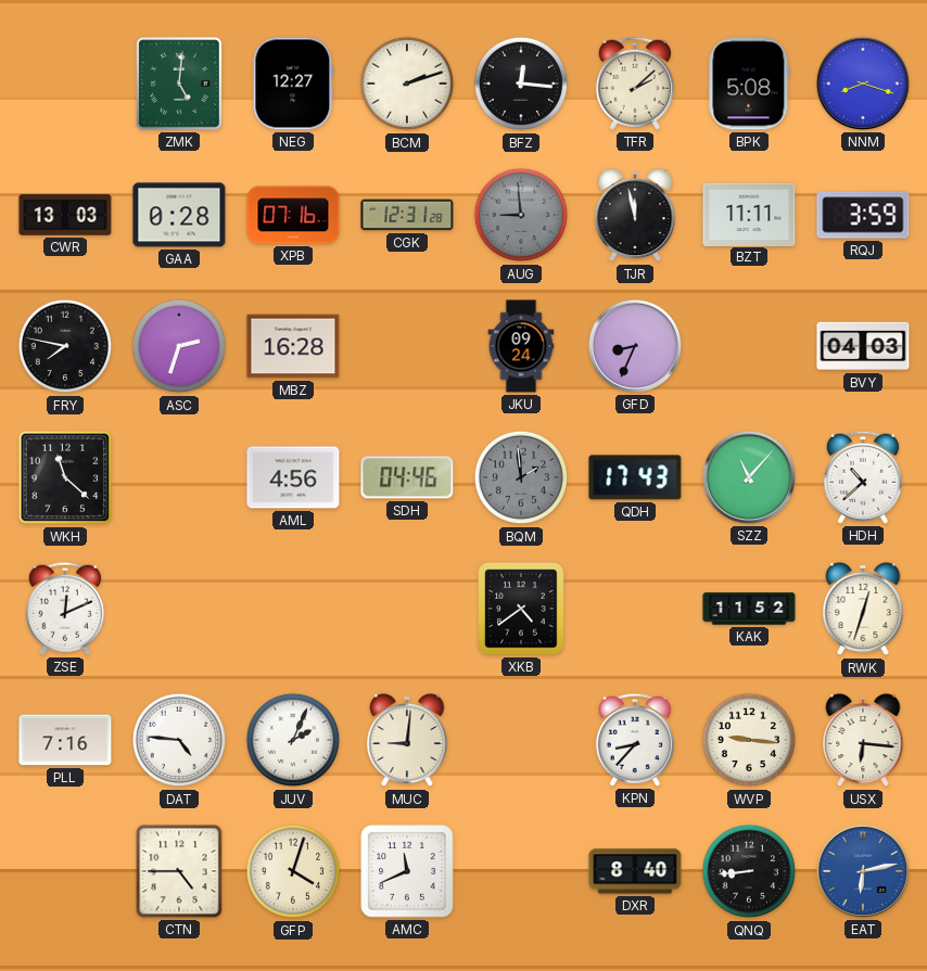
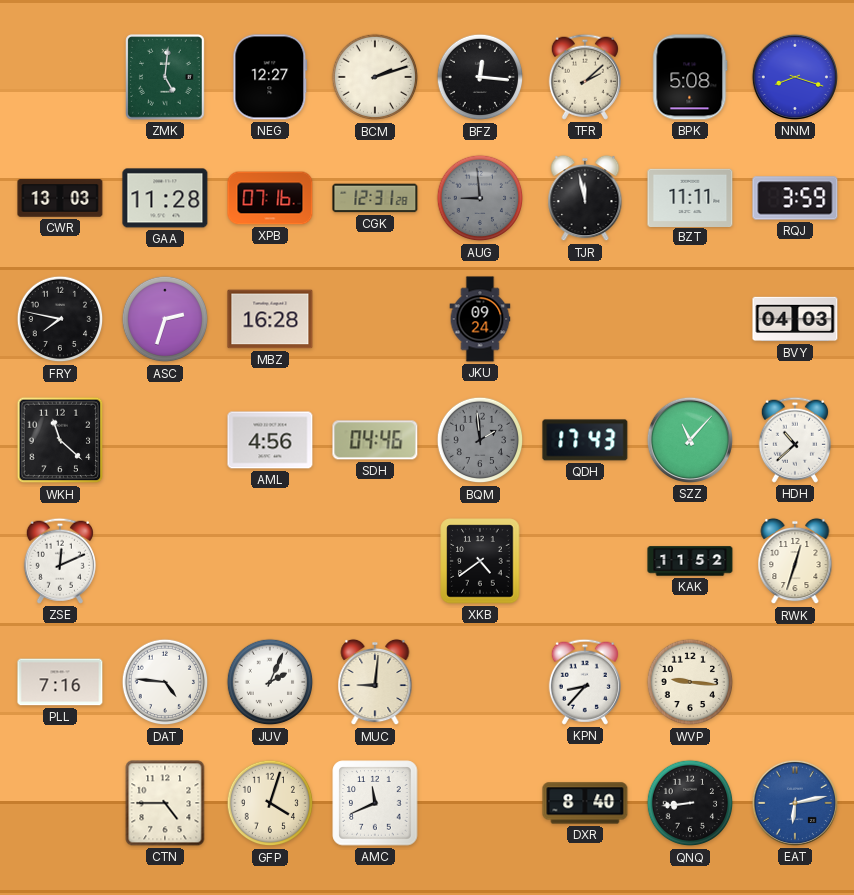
GAA: 0:28 -> 11:28
GFD: 8:34 -> none
USX: 6:16 -> none
